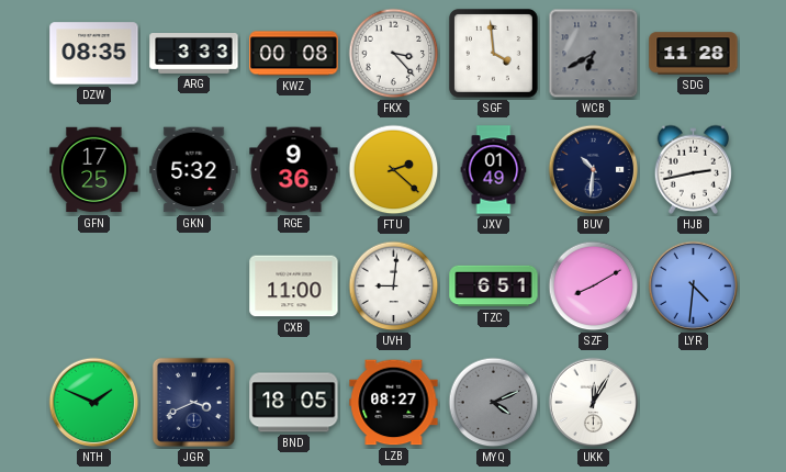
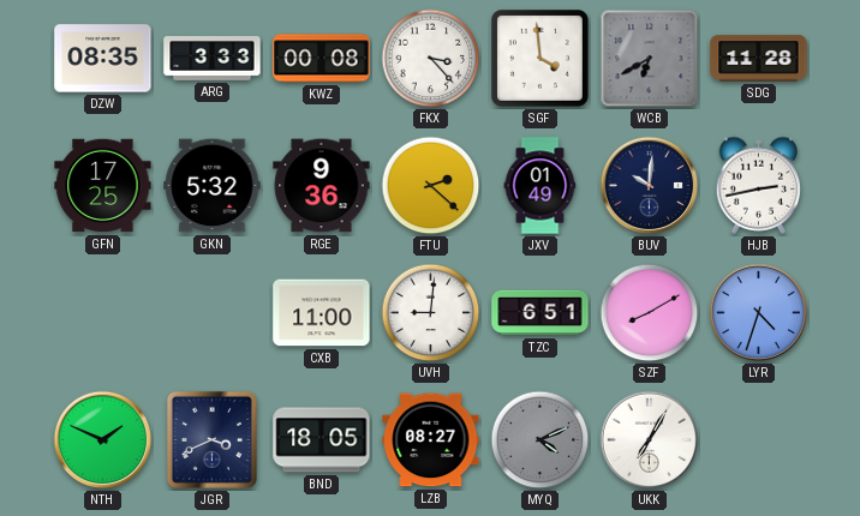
BUV: 10:31 -> 10:01
LYR: 4:31 -> 4:33
UKK: 12:05 -> 7:05
